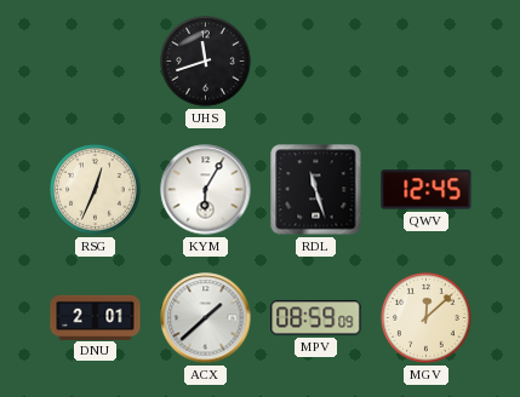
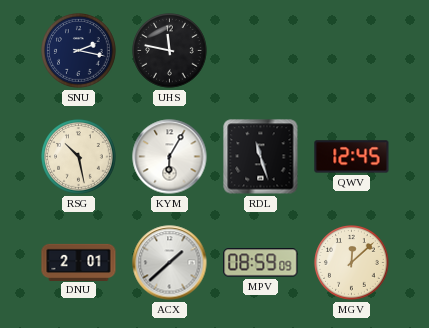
SNU: none -> 2:17
UHS: 11:42 -> 11:47
RSG: 12:34 -> 10:28
